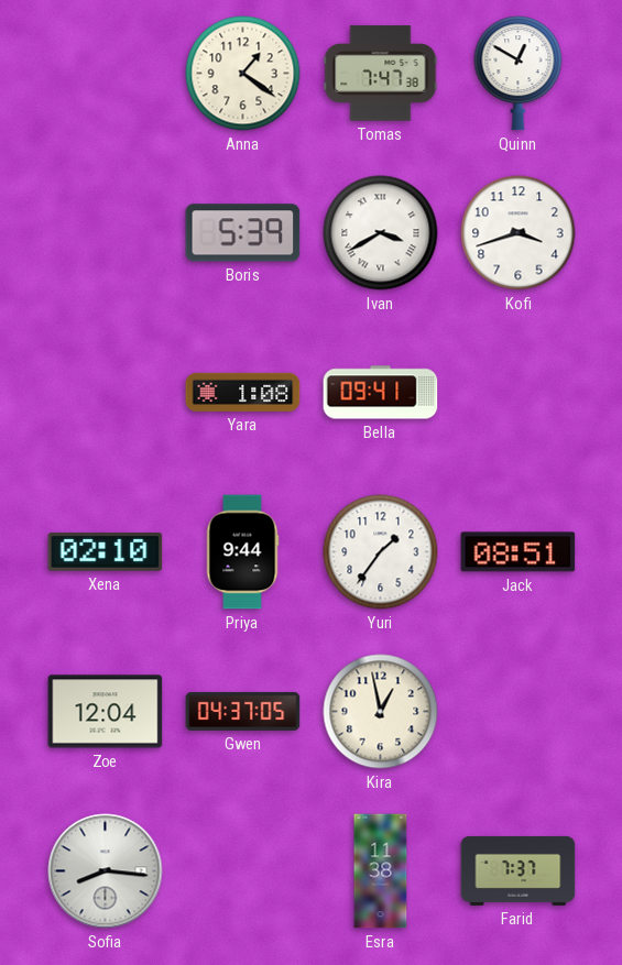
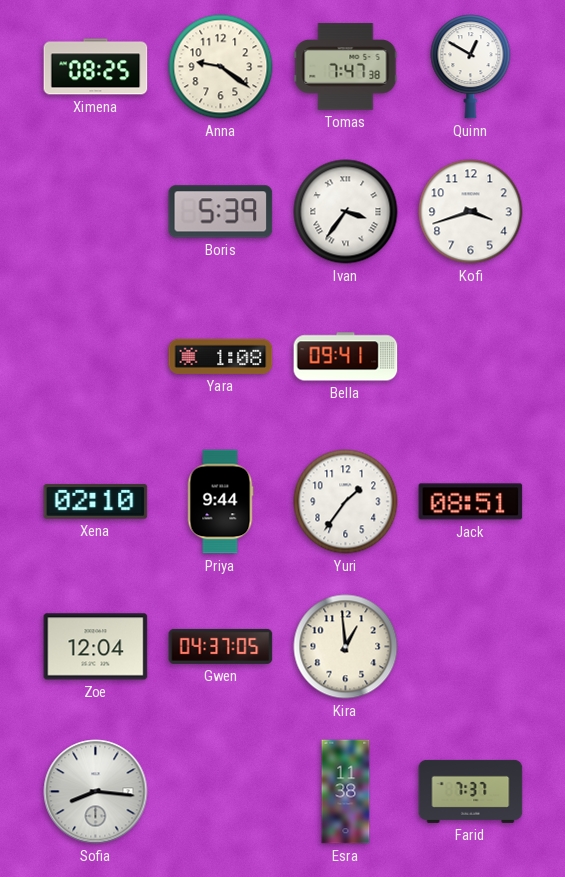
Ximena: none -> 08:25
Anna: 1:21 -> 9:21
Ivan: 3:40 -> 3:36
Kira: 12:58 -> 12:59
